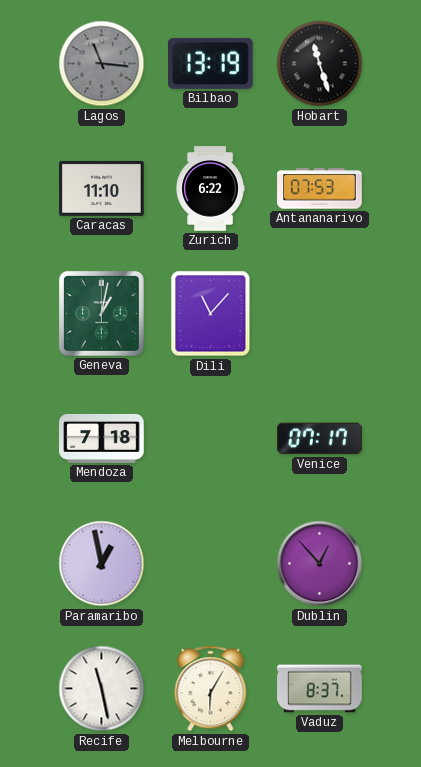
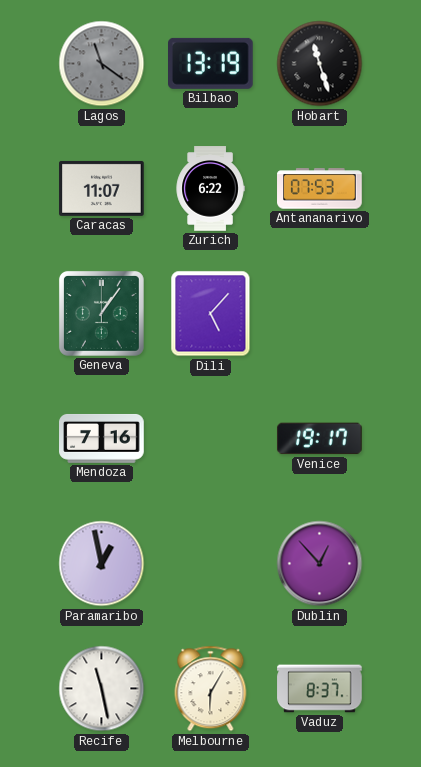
Lagos: 11:16 -> 11:21
Caracas: 11:10 -> 11:07
Geneva: 1:02 -> 1:06
Dili: 11:07 -> 5:07
Mendoza: 7:18 -> 7:16
Venice: 07:17 -> 19:17
